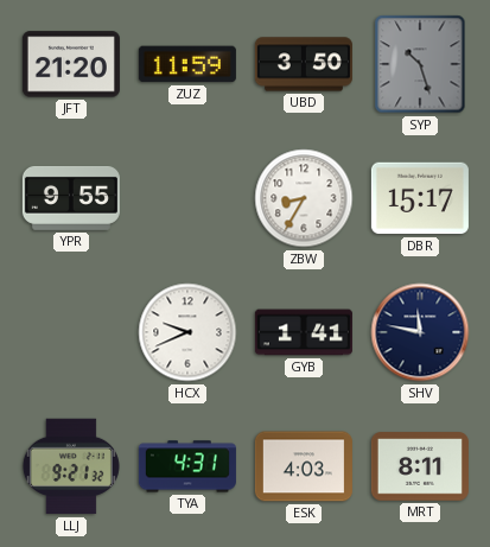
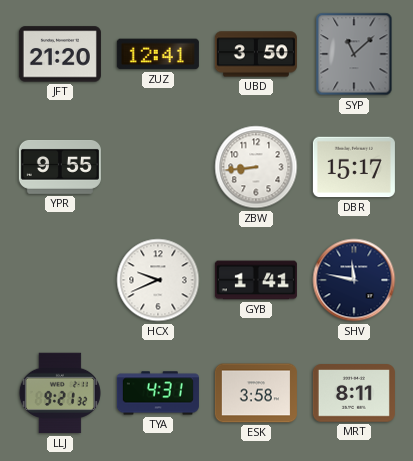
ZUZ: 11:59 -> 12:41
SYP: 10:27 -> 11:08
ZBW: 8:35 -> 8:44
ESK: 4:03 -> 3:58
